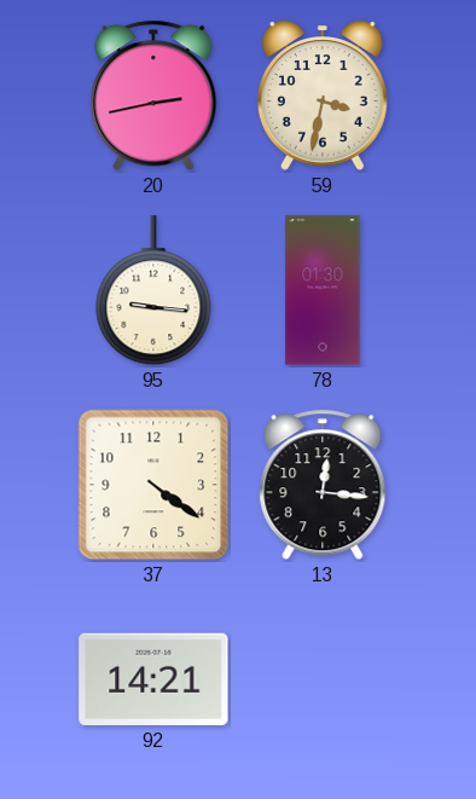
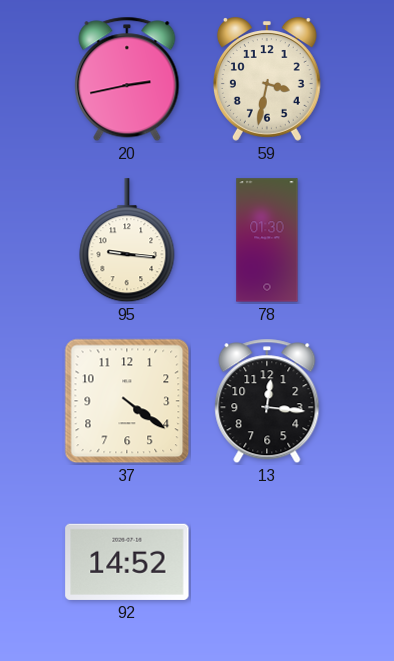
92: 14:21 -> 14:52
